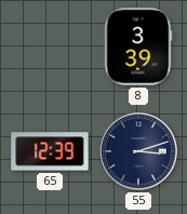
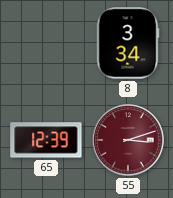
8: 3:39 -> 3:34
55 dial: navy -> burgundy
